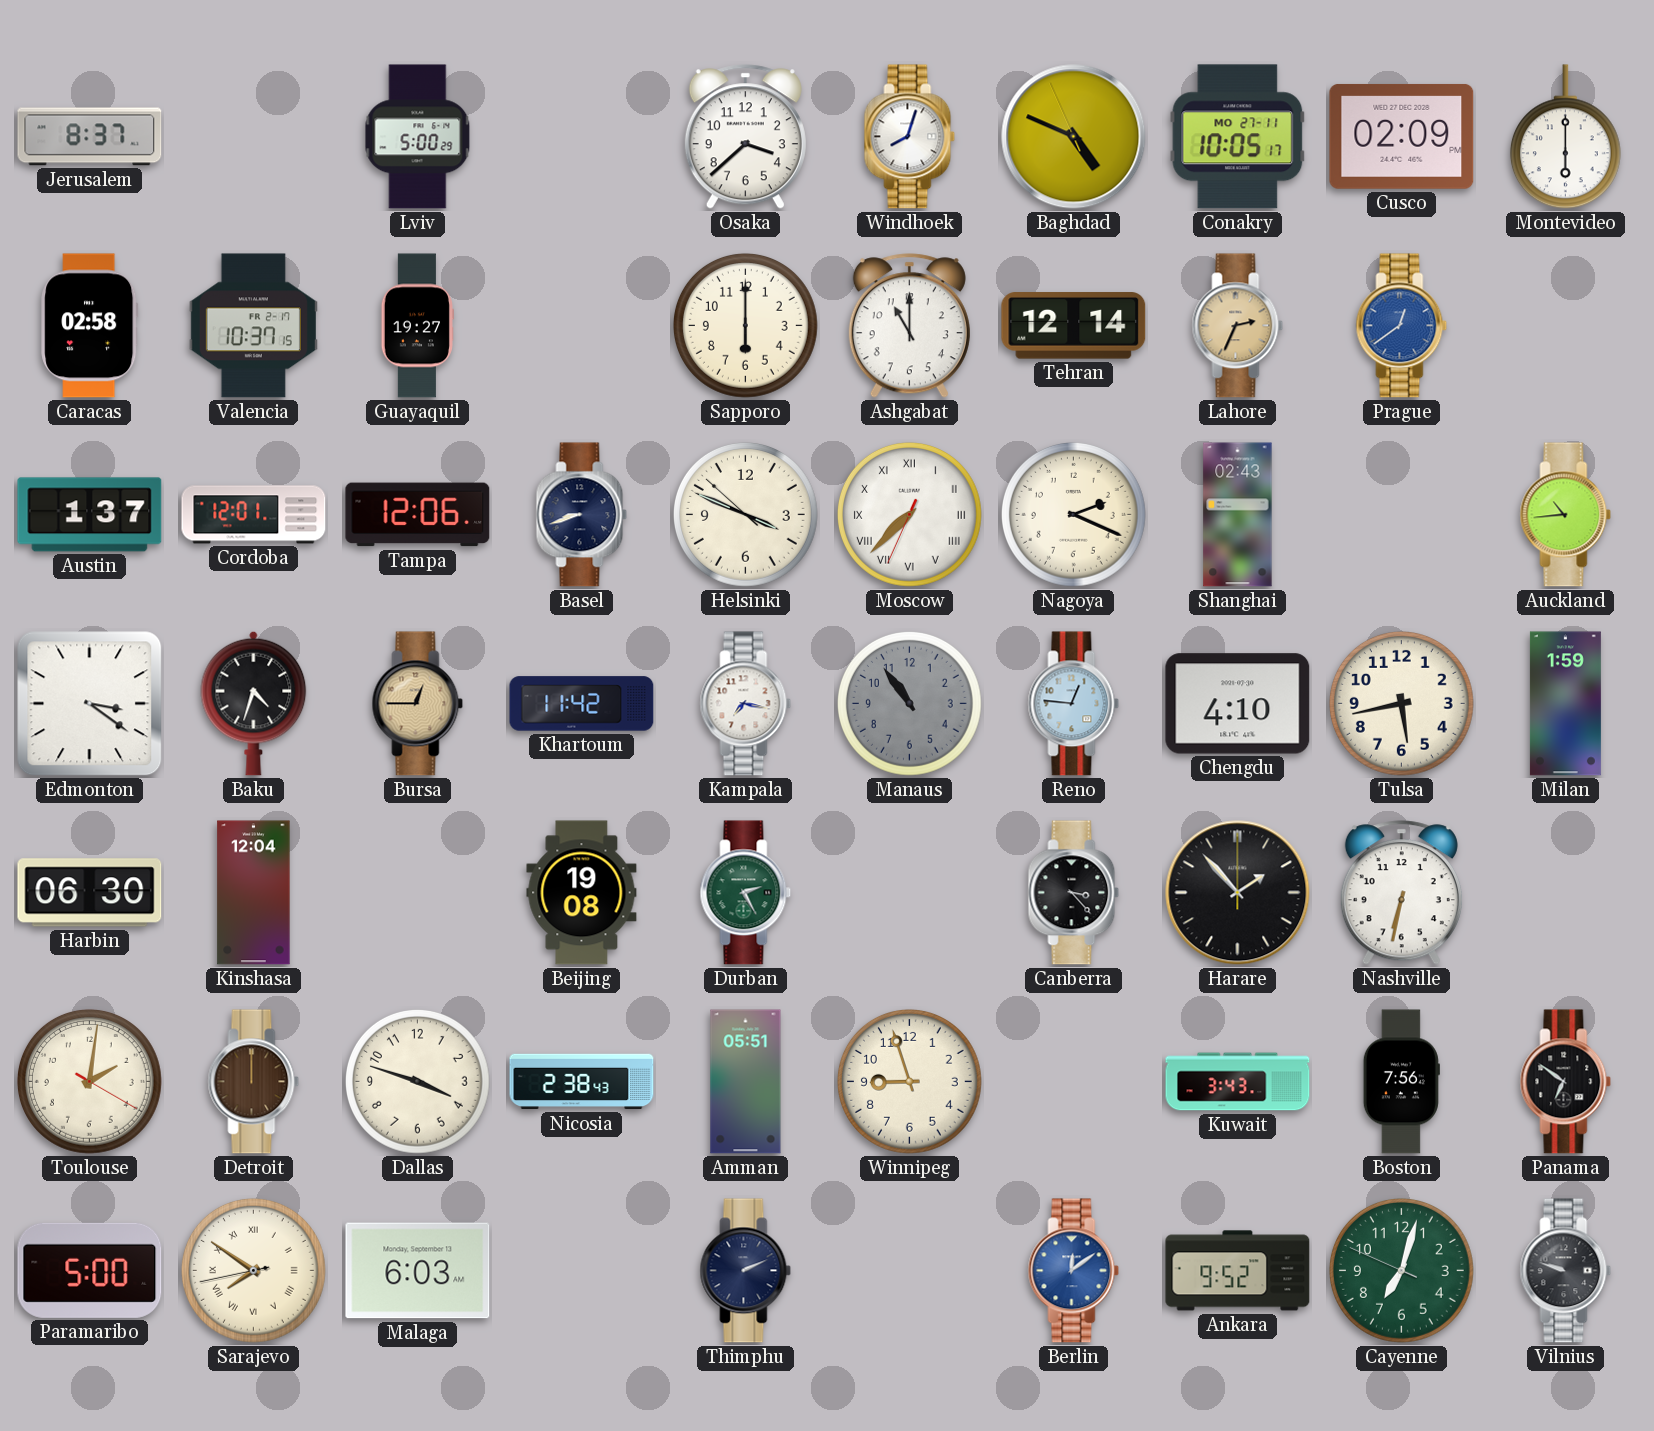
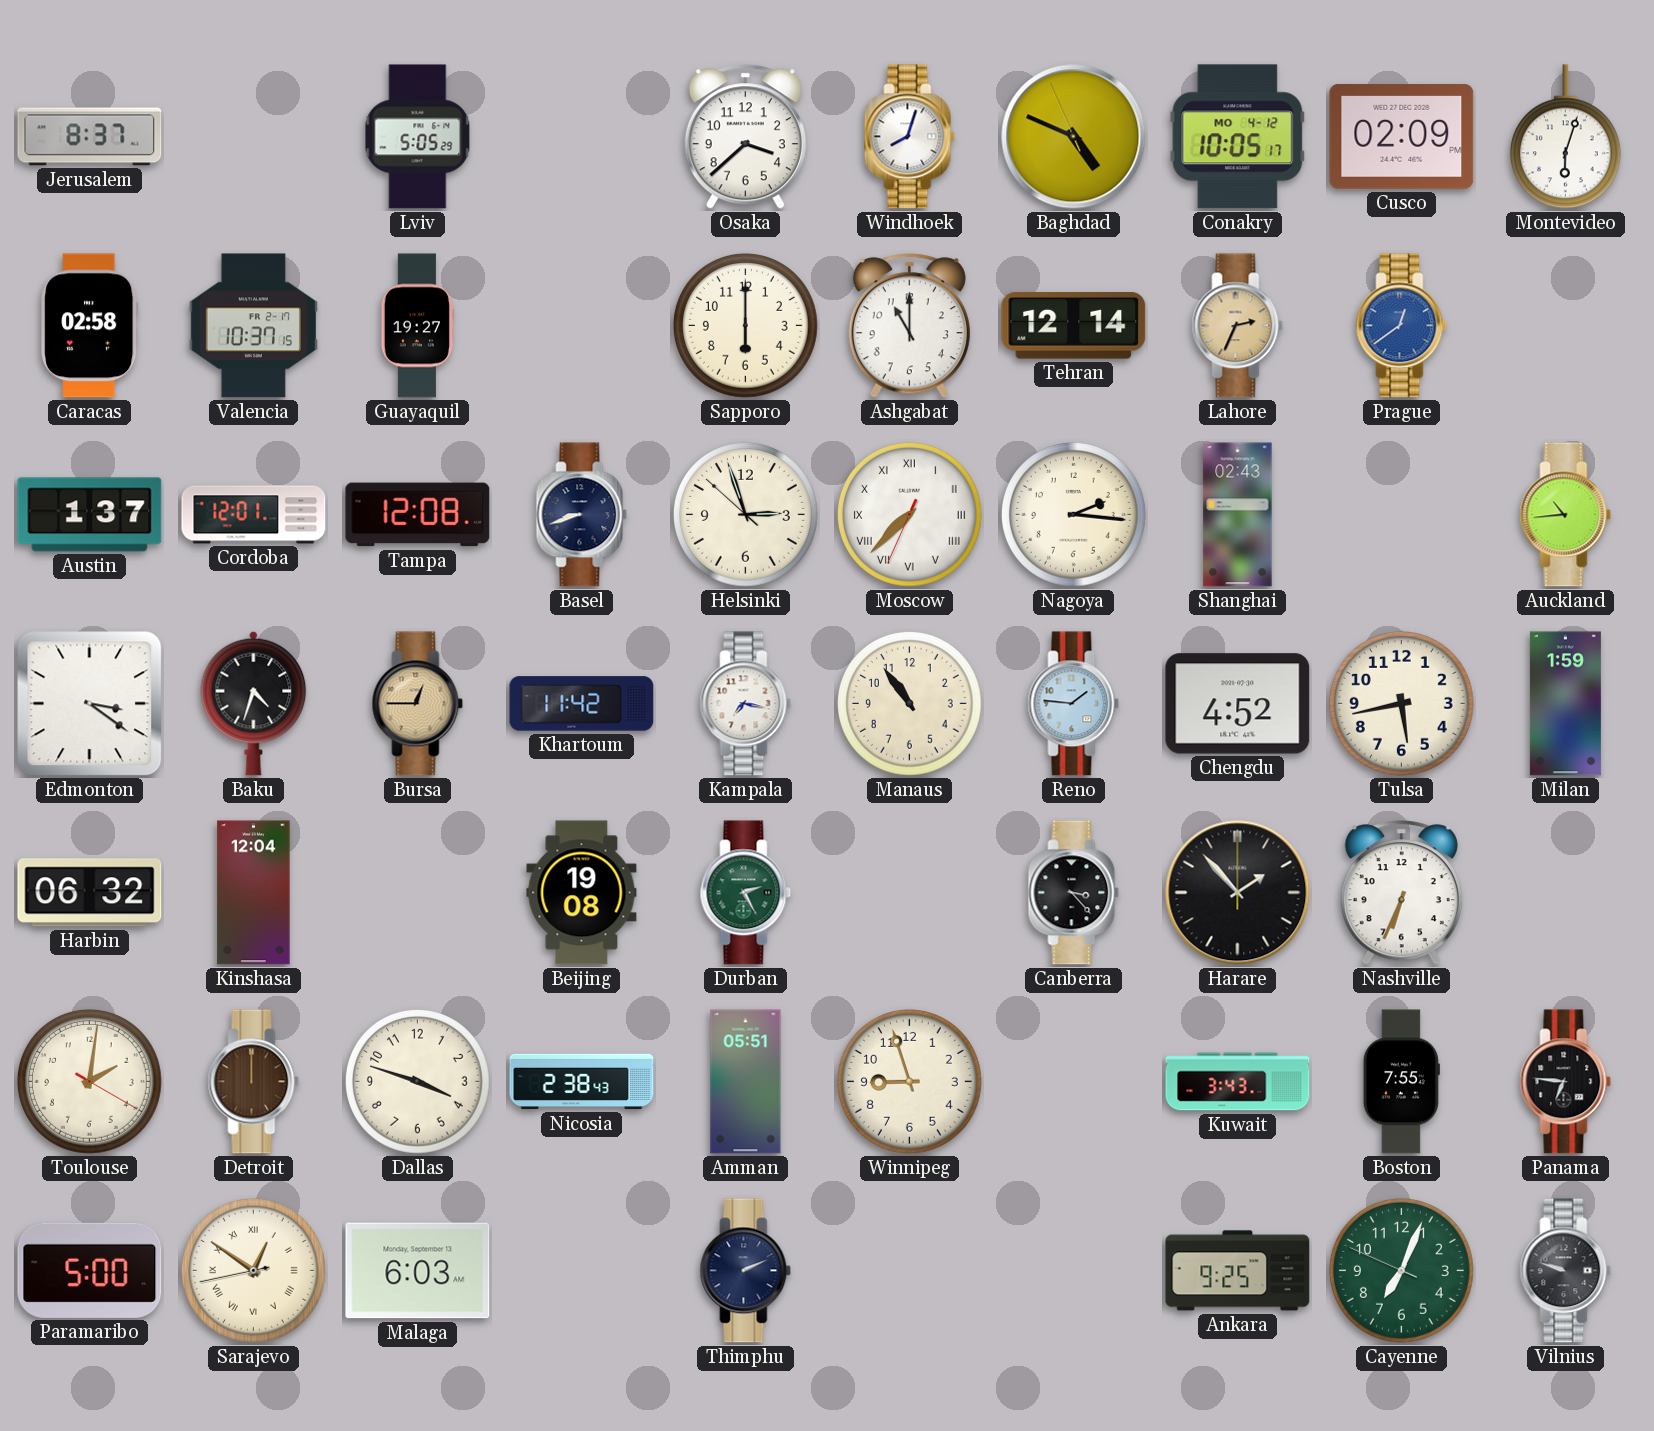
Lviv: 5:00 -> 5:05
Conakry date: MO 27-11 -> MO 4-12
Montevideo: 6:00 -> 6:03
Tampa: 12:06 -> 12:08
Helsinki: 3:48 -> 2:56
Nagoya: 2:19 -> 2:16
Manaus dial: grey -> cream
Reno: 12:46 -> 1:46
Chengdu: 4:10 -> 4:52
Harbin: 06:30 -> 06:32
Nashville: 6:32 -> 6:34
Boston: 7:56 -> 7:55
Panama: 6:51 -> 6:46
Sarajevo: 7:50 -> 12:50
Berlin: 12:09 -> none
Ankara: 9:52 -> 9:25
Cayenne: 7:02 -> 7:03
